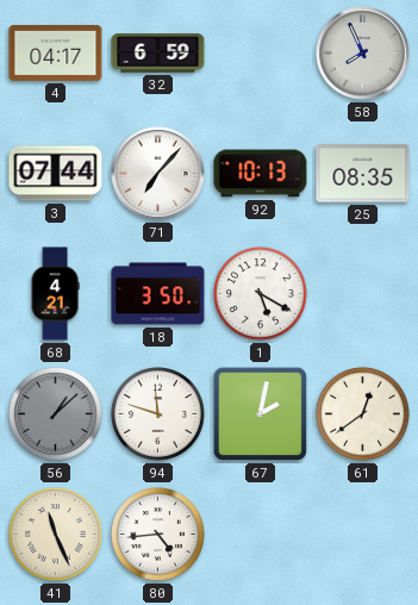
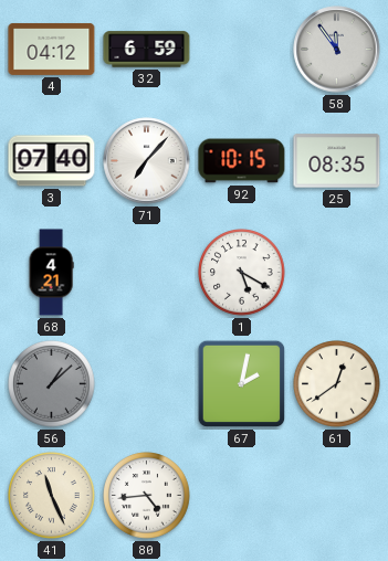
4: 04:17 -> 04:12
58: 7:56 -> 11:54
3: 07:44 -> 07:40
92: 10:13 -> 10:15
18: 3:50 -> none
94: 11:48 -> none
